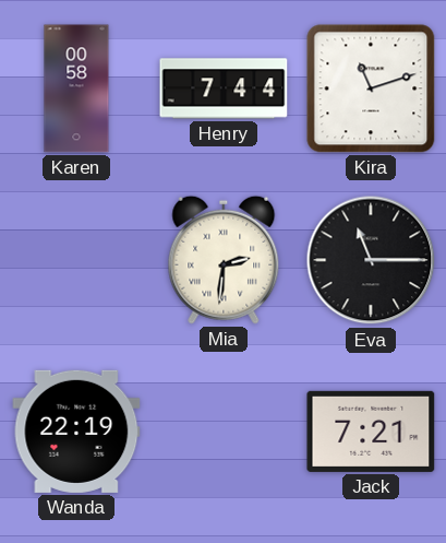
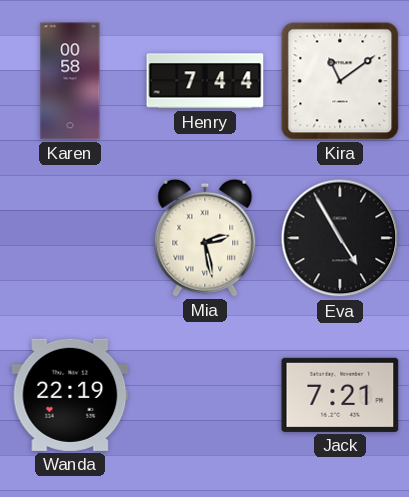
Kira: 11:12 -> 11:09
Mia: 2:31 -> 2:28
Eva: 11:15 -> 4:55
